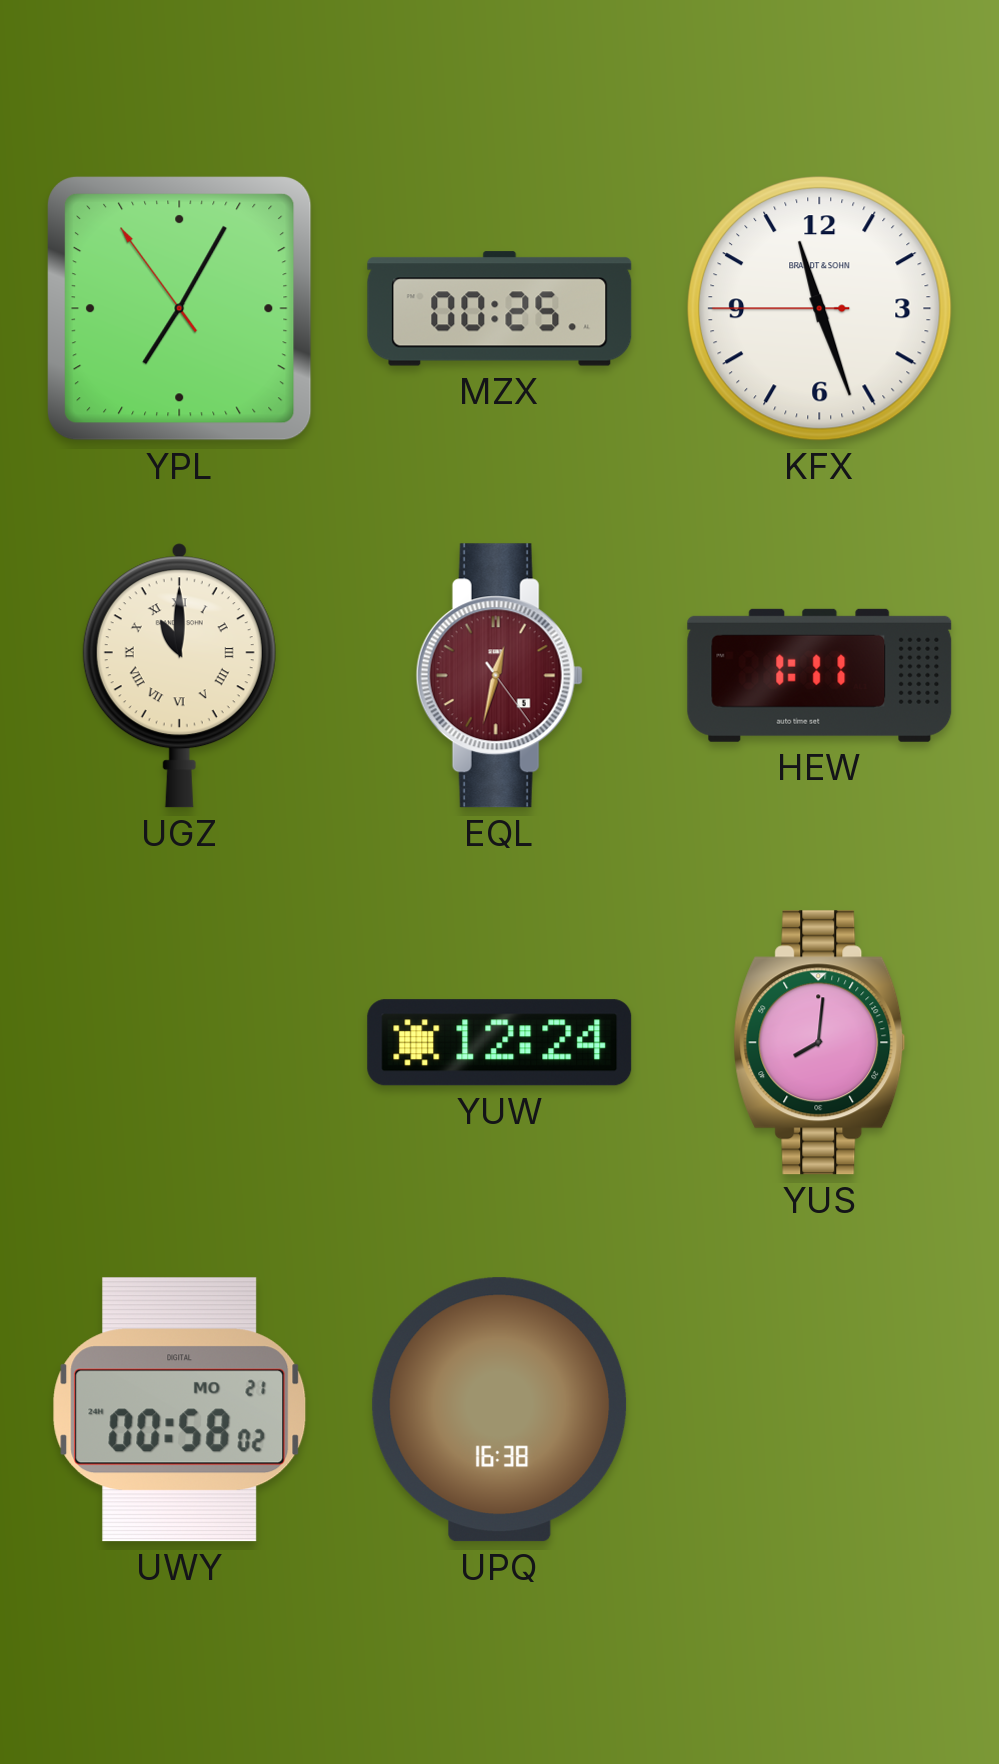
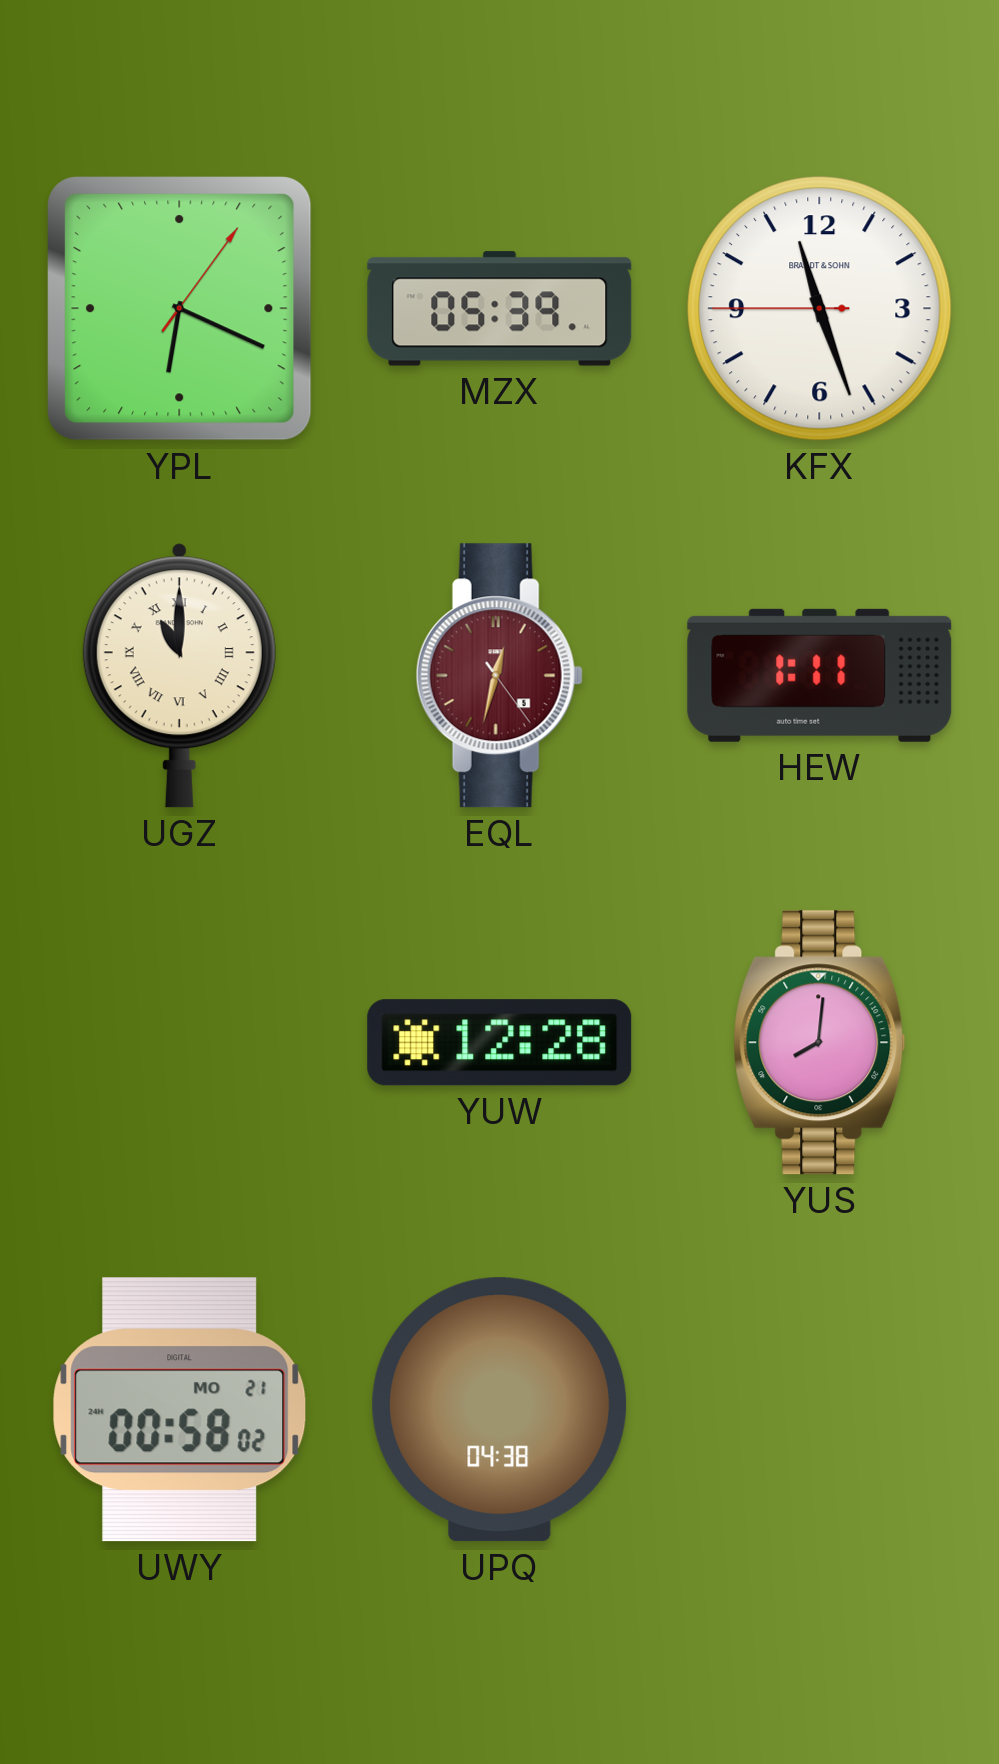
YPL: 7:04 -> 6:19
MZX: 00:25 -> 05:39
YUW: 12:24 -> 12:28
UPQ: 16:38 -> 04:38
